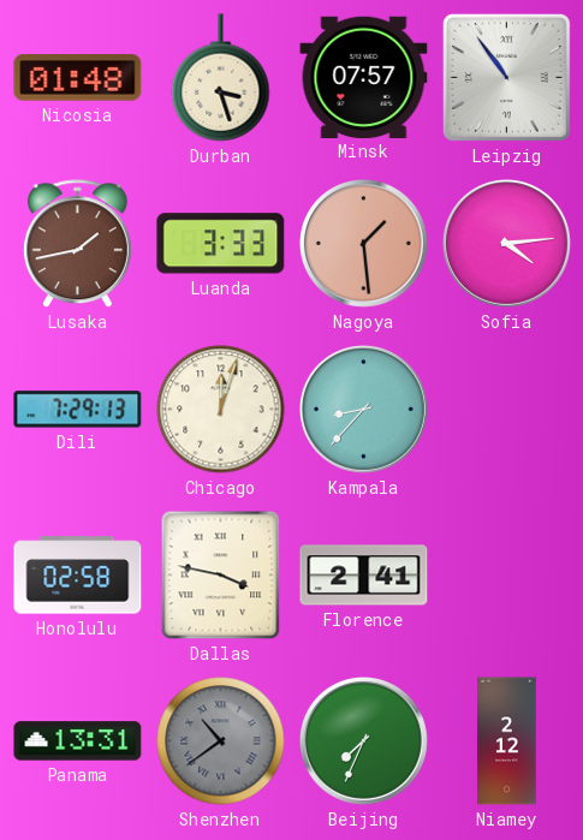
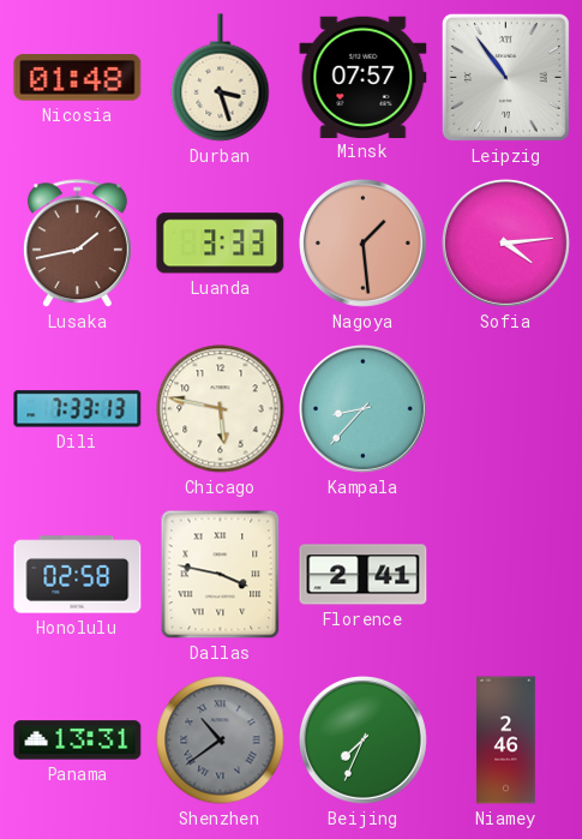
Dili: 7:29 -> 7:33
Chicago: 12:03 -> 5:47
Niamey: 2:12 -> 2:46
